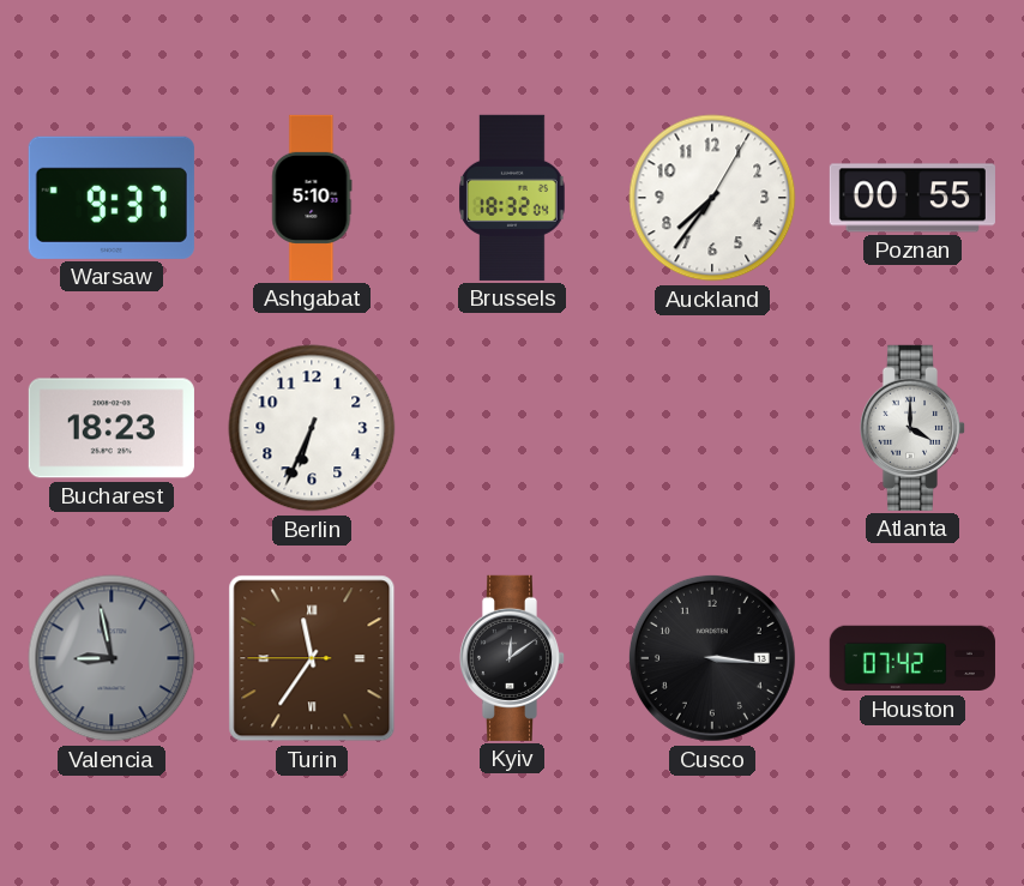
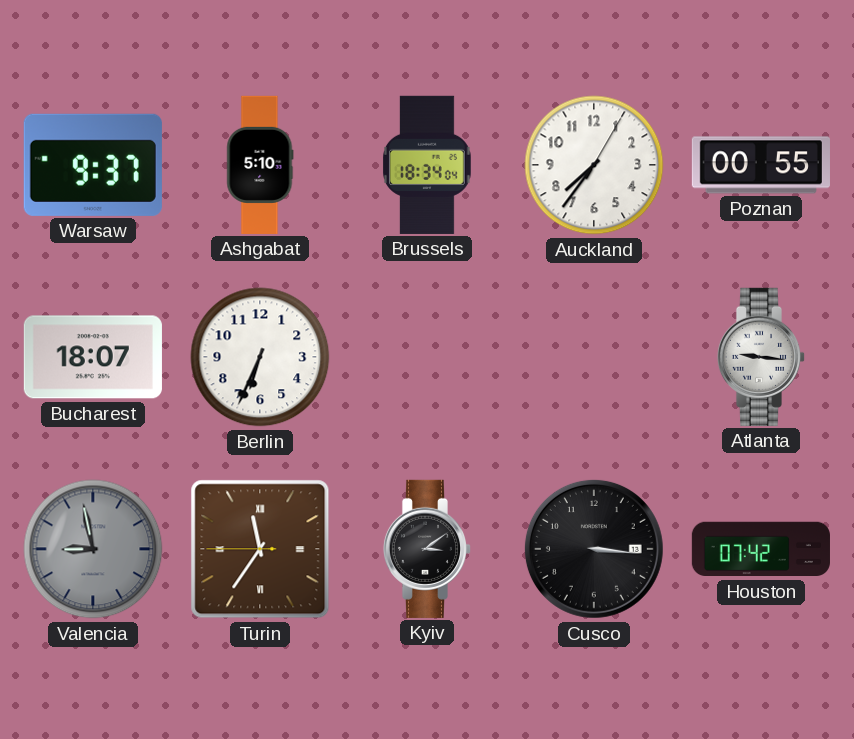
Brussels: 18:32 -> 18:34
Bucharest: 18:23 -> 18:07
Atlanta: 4:00 -> 9:16
Kyiv: 12:09 -> 3:09
